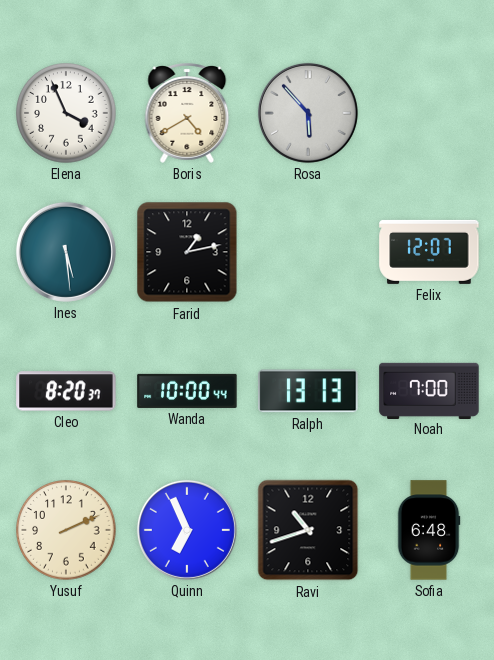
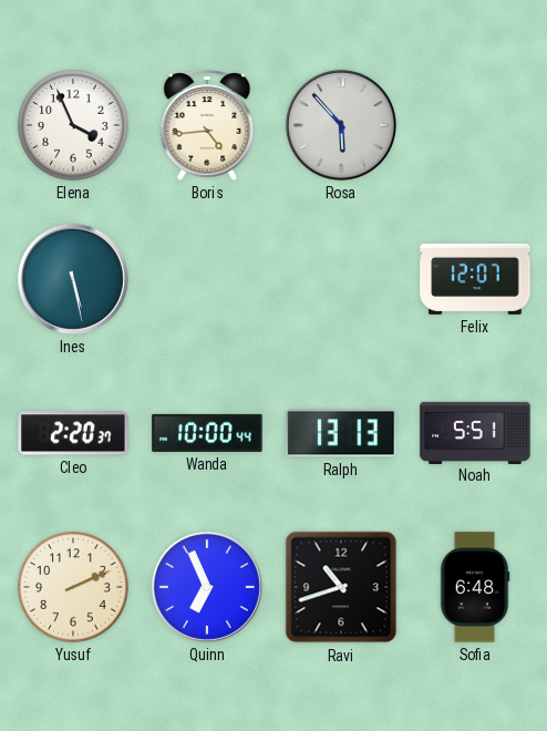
Boris: 4:40 -> 4:44
Ines: 5:29 -> 5:28
Farid: 1:13 -> none
Cleo: 8:20 -> 2:20
Noah: 7:00 -> 5:51
